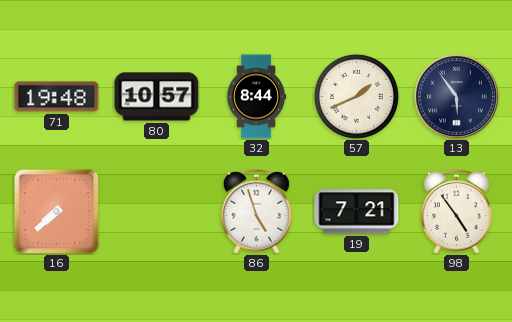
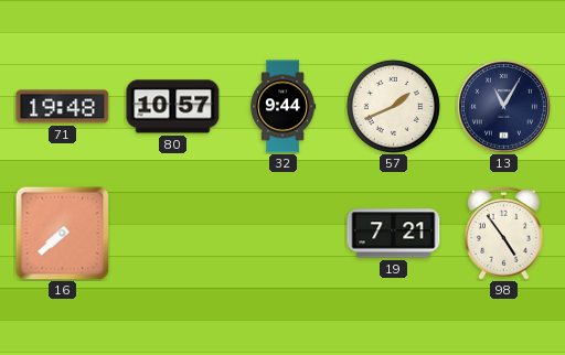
32: 8:44 -> 9:44
13: 5:54 -> 11:05
86: 4:57 -> none
